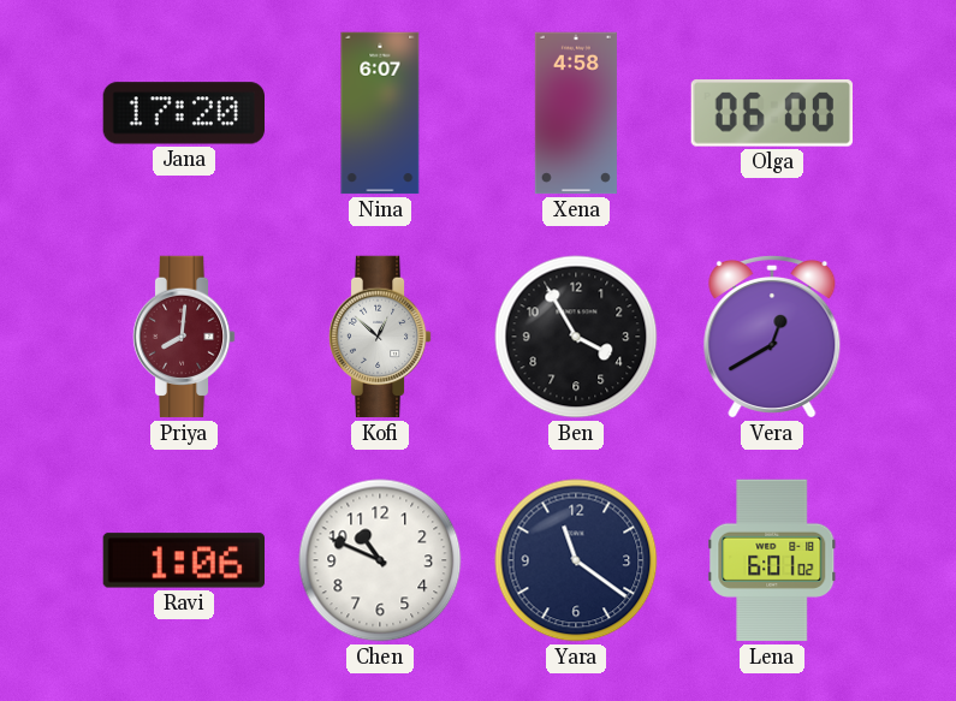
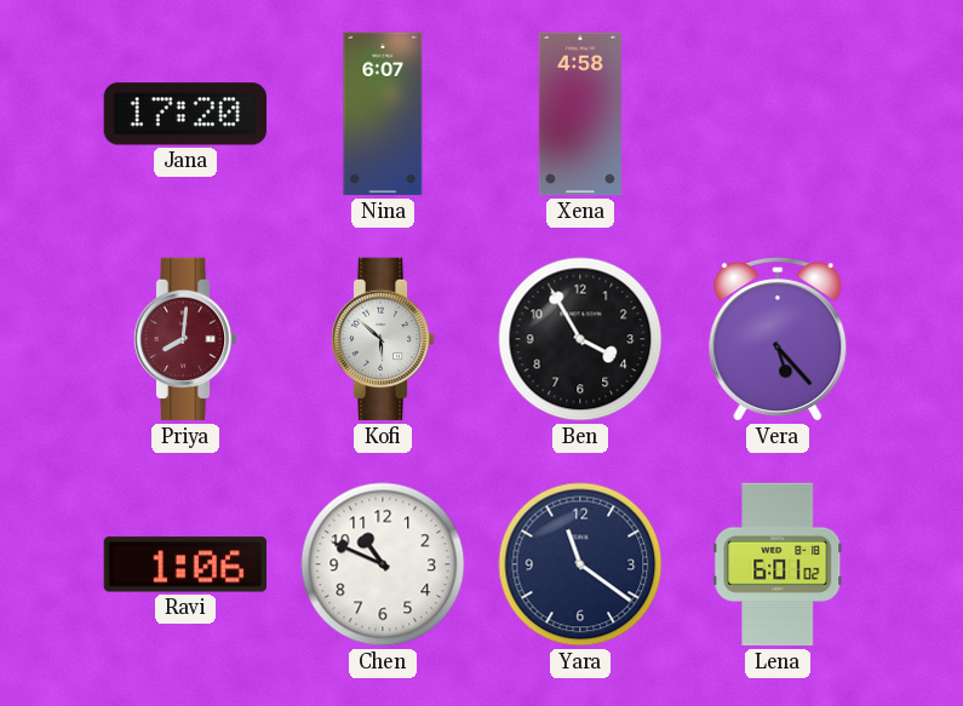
Olga: 06:00 -> none
Kofi: 12:52 -> 5:52
Vera: 12:40 -> 5:23
